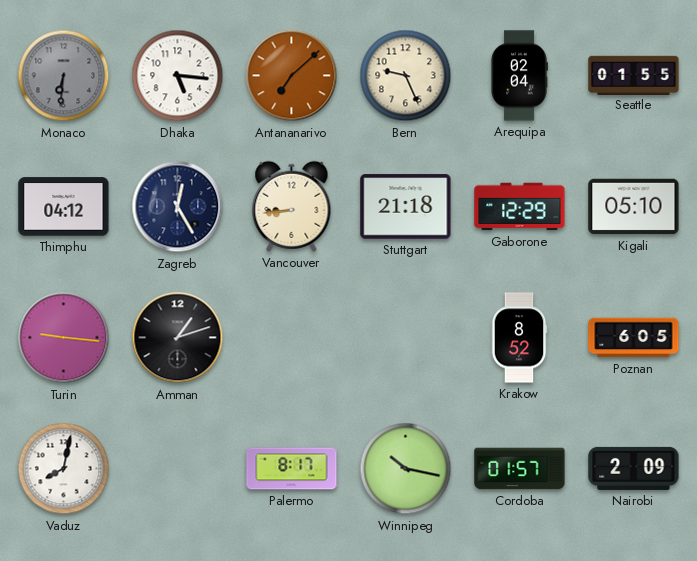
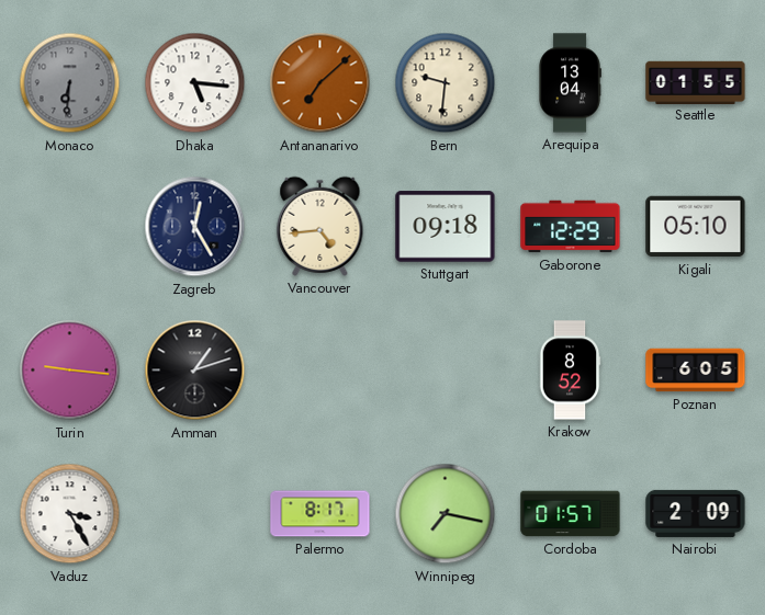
Bern: 9:26 -> 9:31
Arequipa: 02:04 -> 13:04
Thimphu: 04:12 -> none
Vancouver: 8:44 -> 4:44
Stuttgart: 21:18 -> 09:18
Vaduz: 8:02 -> 3:25
Winnipeg: 10:17 -> 7:17
